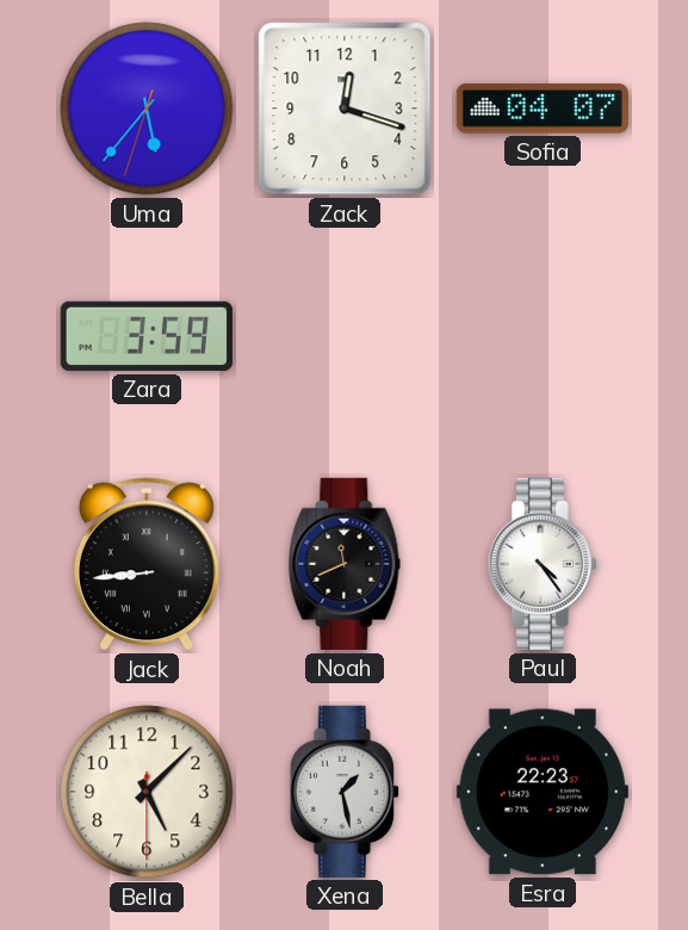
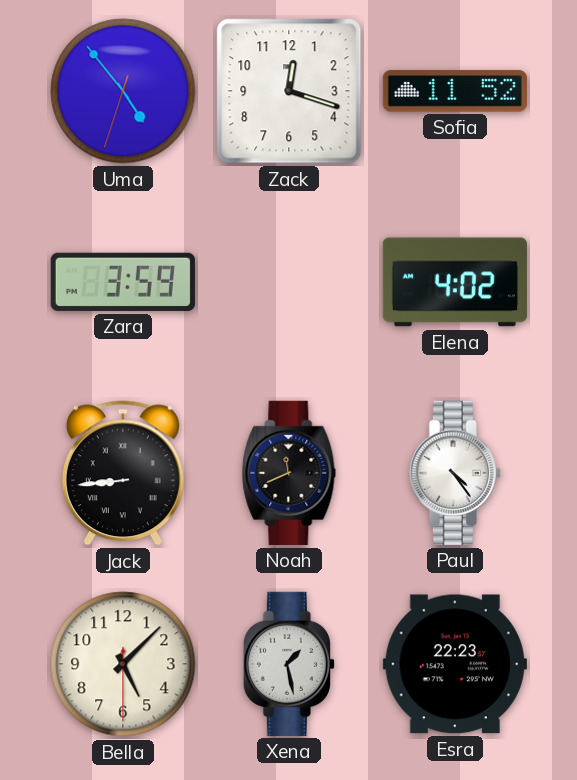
Uma: 5:36 -> 4:53
Sofia: 04:07 -> 11:52
Elena: none -> 4:02
